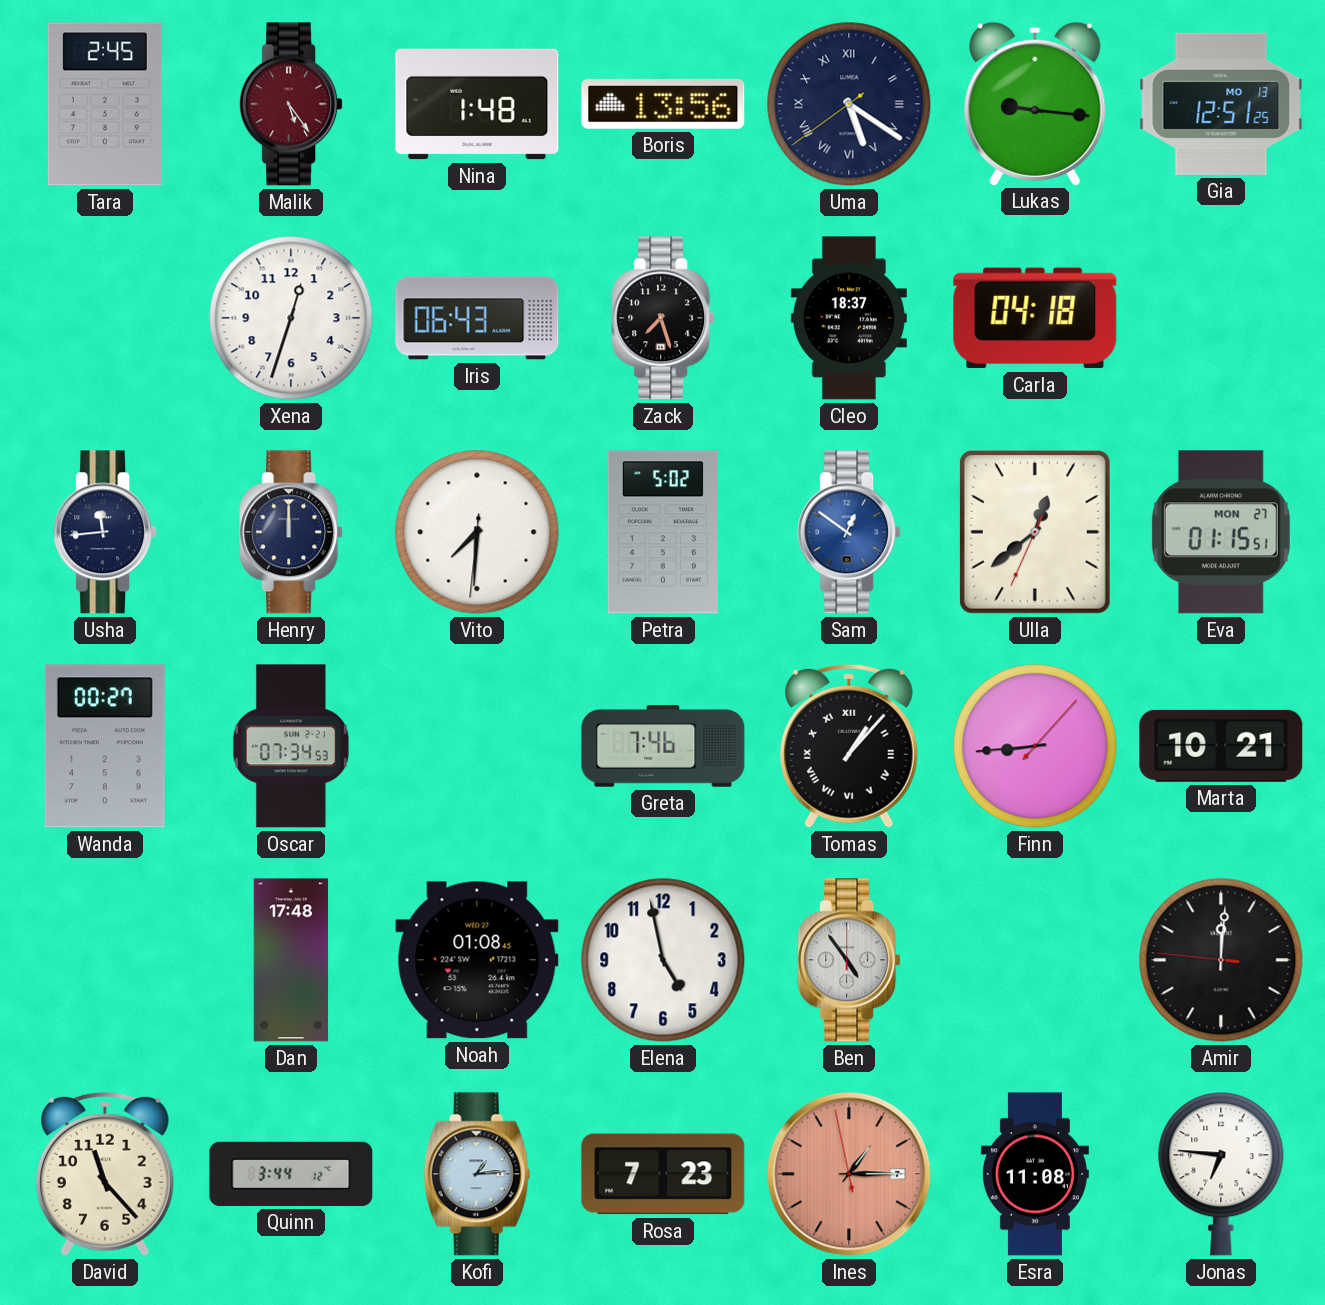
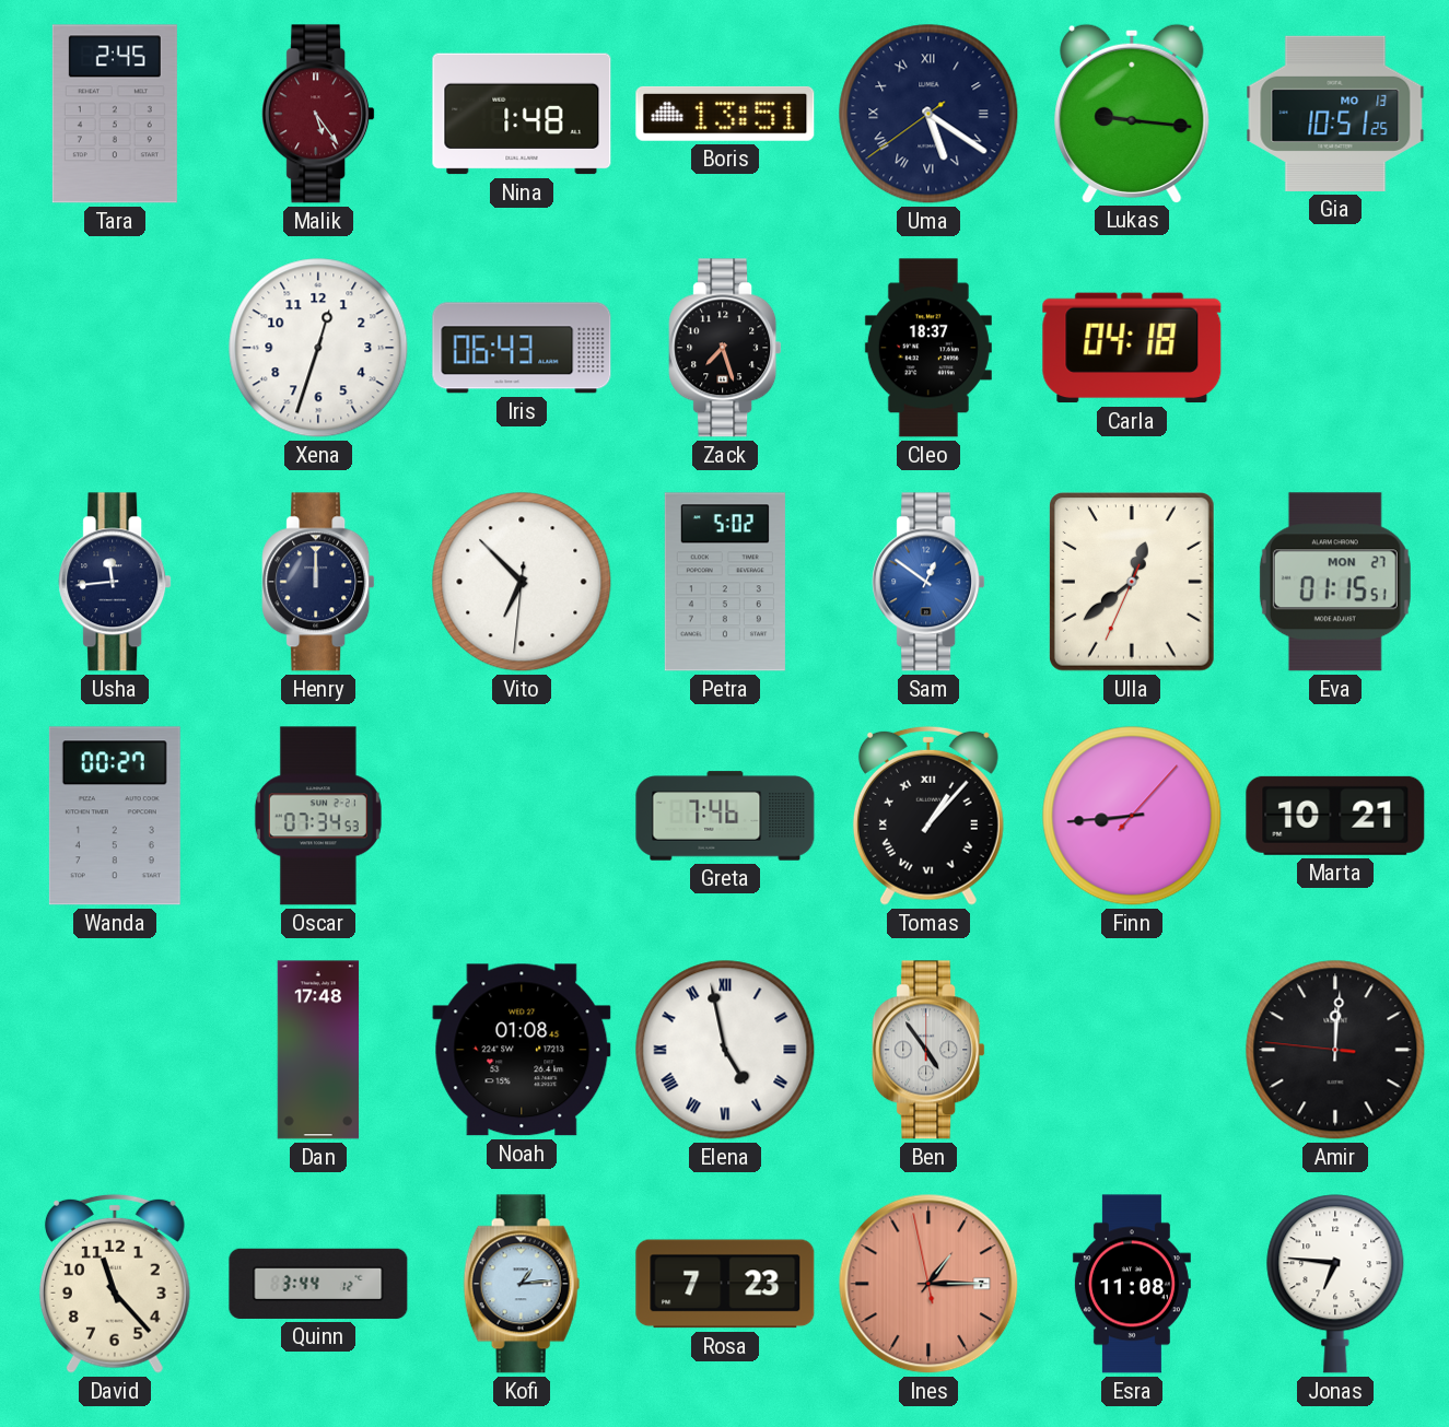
Boris: 13:56 -> 13:51
Gia: 12:51 -> 10:51
Vito: 7:30 -> 6:52
Elena numerals: Arabic -> Roman
